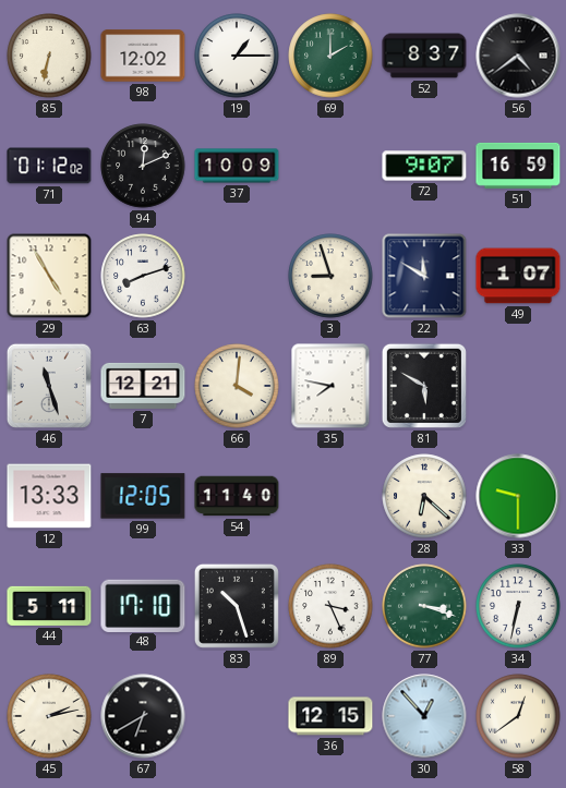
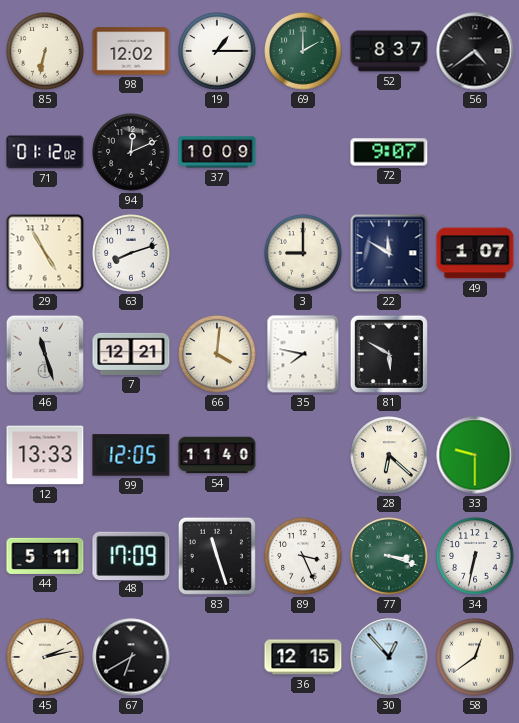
51: 16:59 -> none
3: 8:57 -> 9:00
48: 17:10 -> 17:09
83: 10:27 -> 11:27
